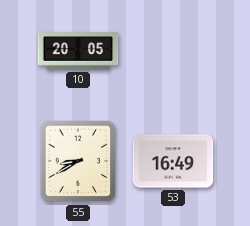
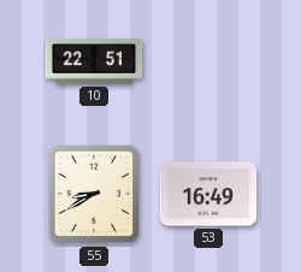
10: 20:05 -> 22:51
